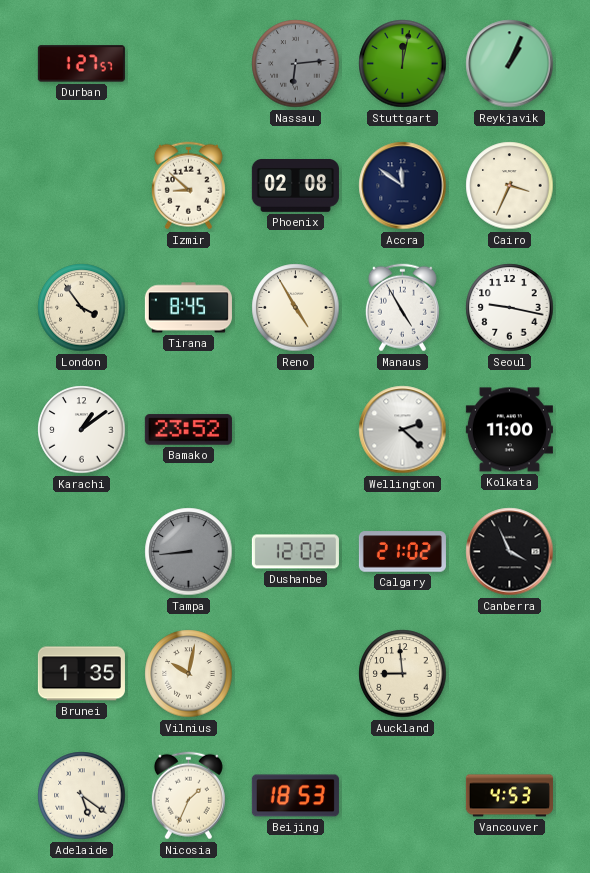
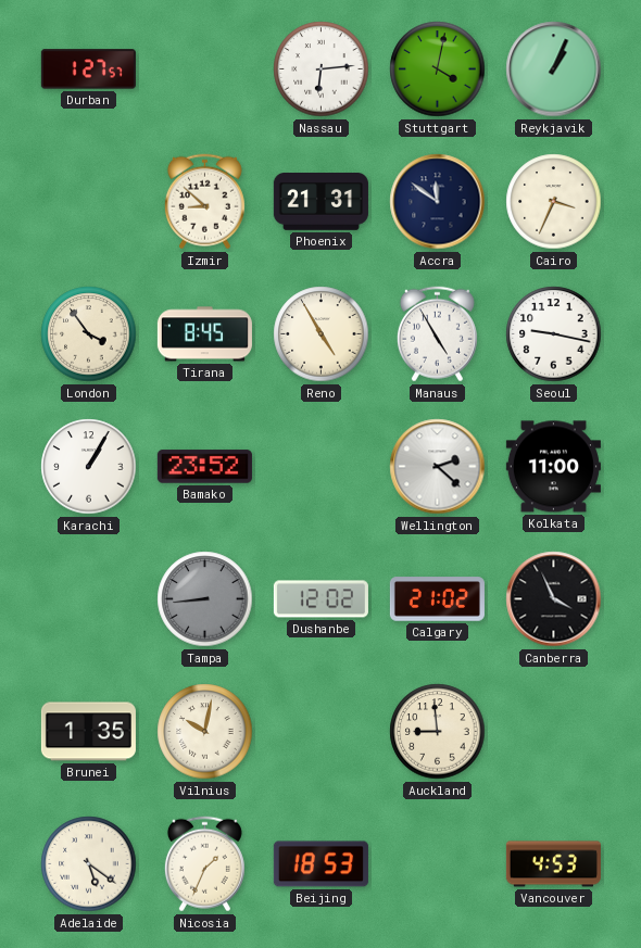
Nassau dial: grey -> white
Stuttgart: 12:02 -> 4:02
Phoenix: 02:08 -> 21:31
Karachi: 1:09 -> 1:05
